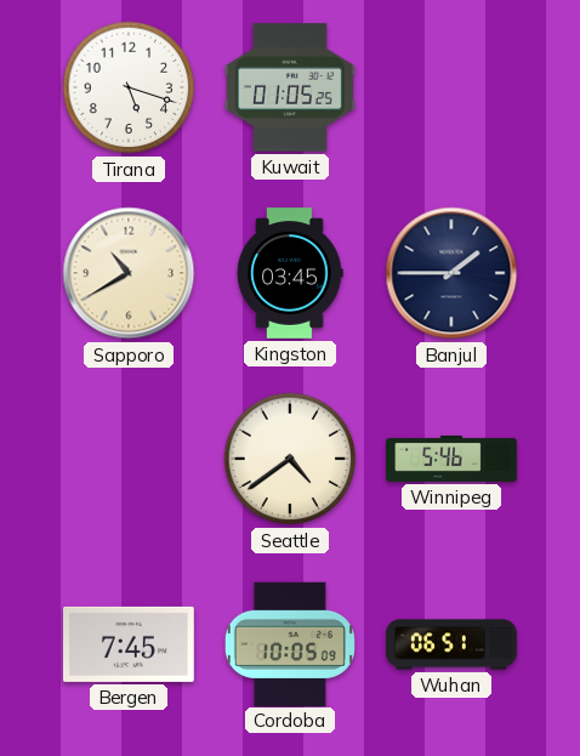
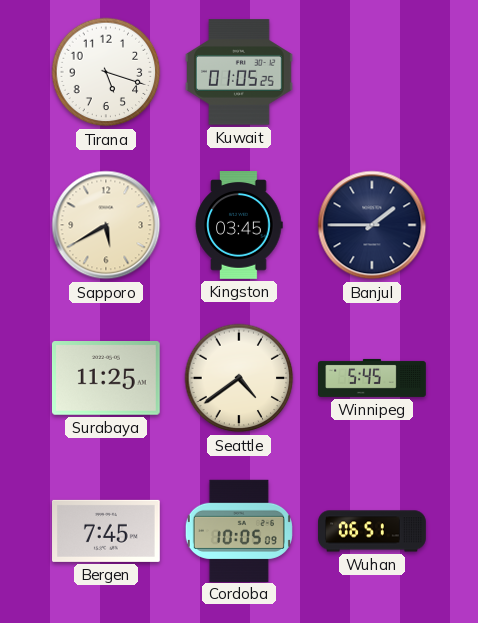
Sapporo: 10:40 -> 5:40
Surabaya: none -> 11:25
Winnipeg: 5:46 -> 5:45
